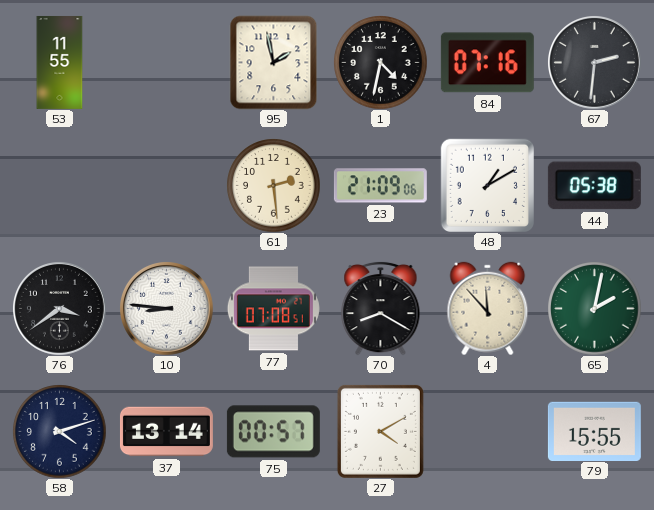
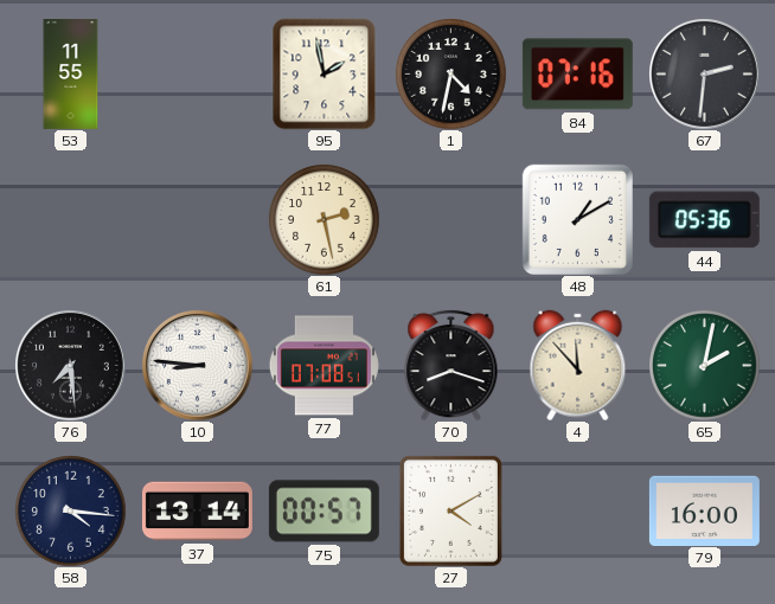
61: 2:29 -> 2:28
23: 21:09 -> none
44: 05:38 -> 05:36
76: 3:39 -> 7:29
70: 8:20 -> 8:18
58: 4:12 -> 4:16
79: 15:55 -> 16:00
